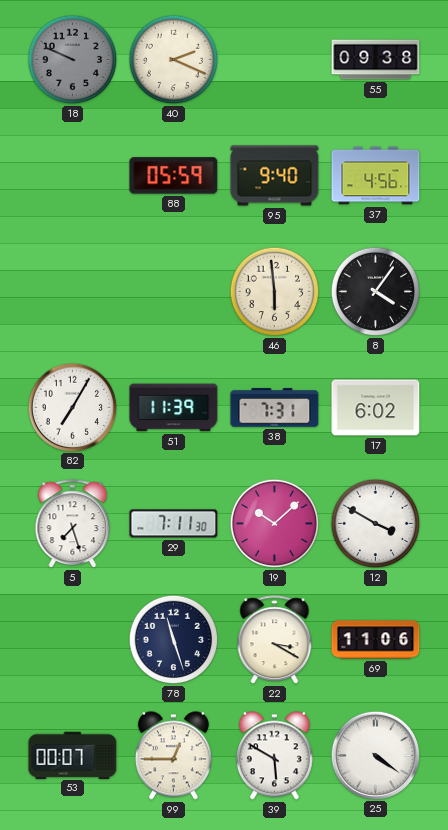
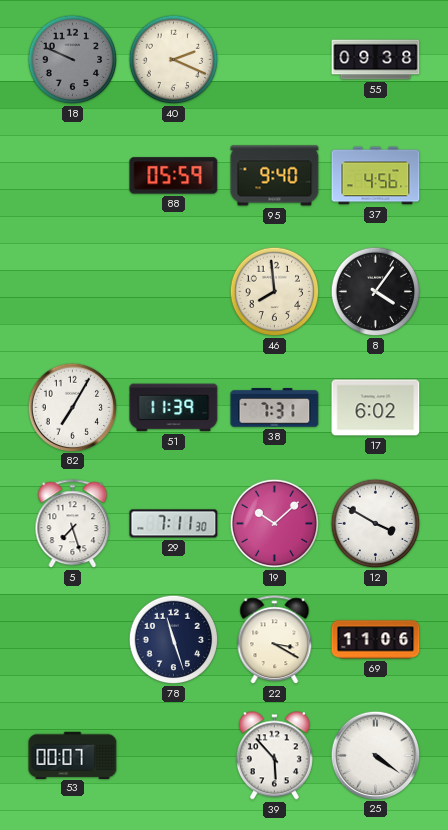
46: 5:59 -> 7:59
99: 12:45 -> none
39: 5:50 -> 5:53
